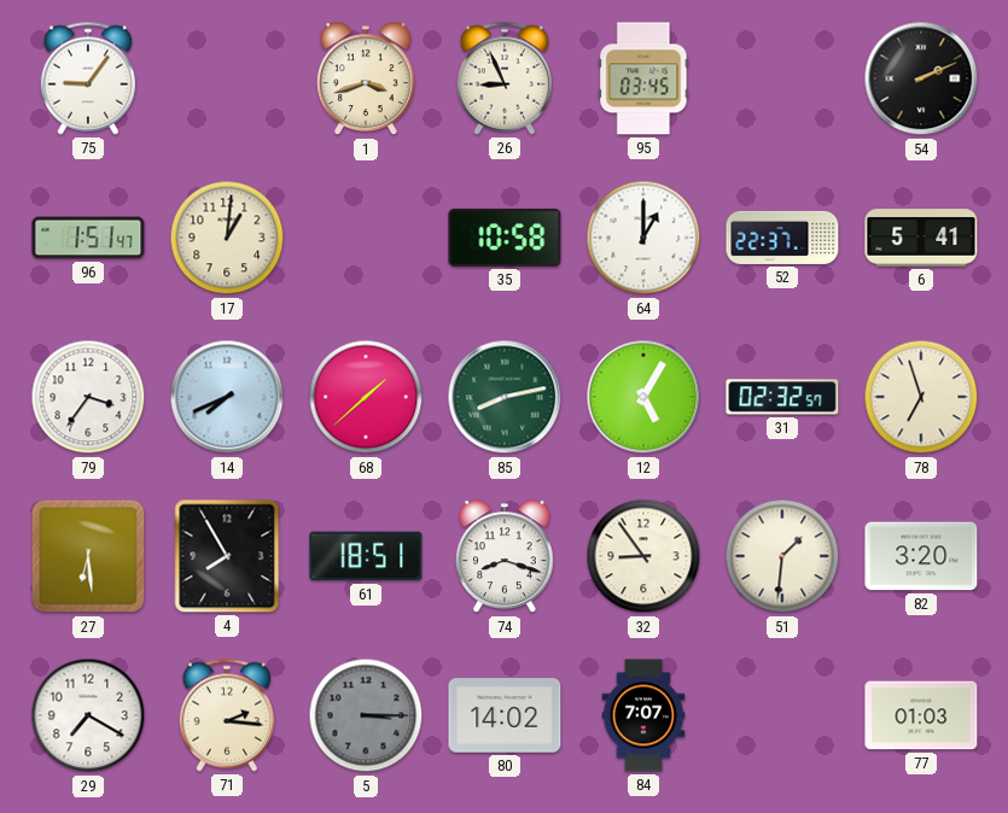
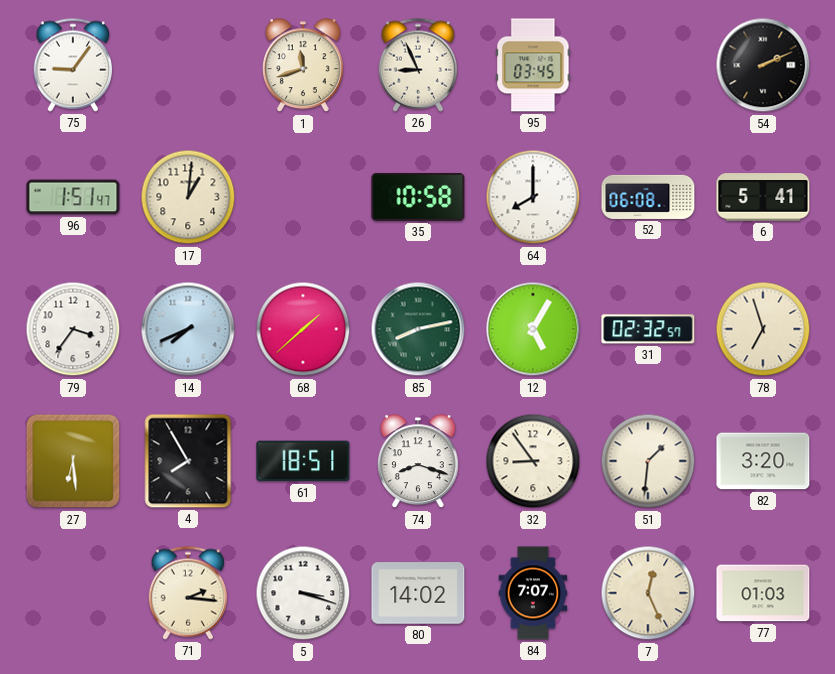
1: 3:42 -> 11:42
64: 1:00 -> 8:00
52: 22:37 -> 06:08
29: 7:20 -> none
5: 3:15 -> 3:18
5 dial: grey -> white
7: none -> 12:26
